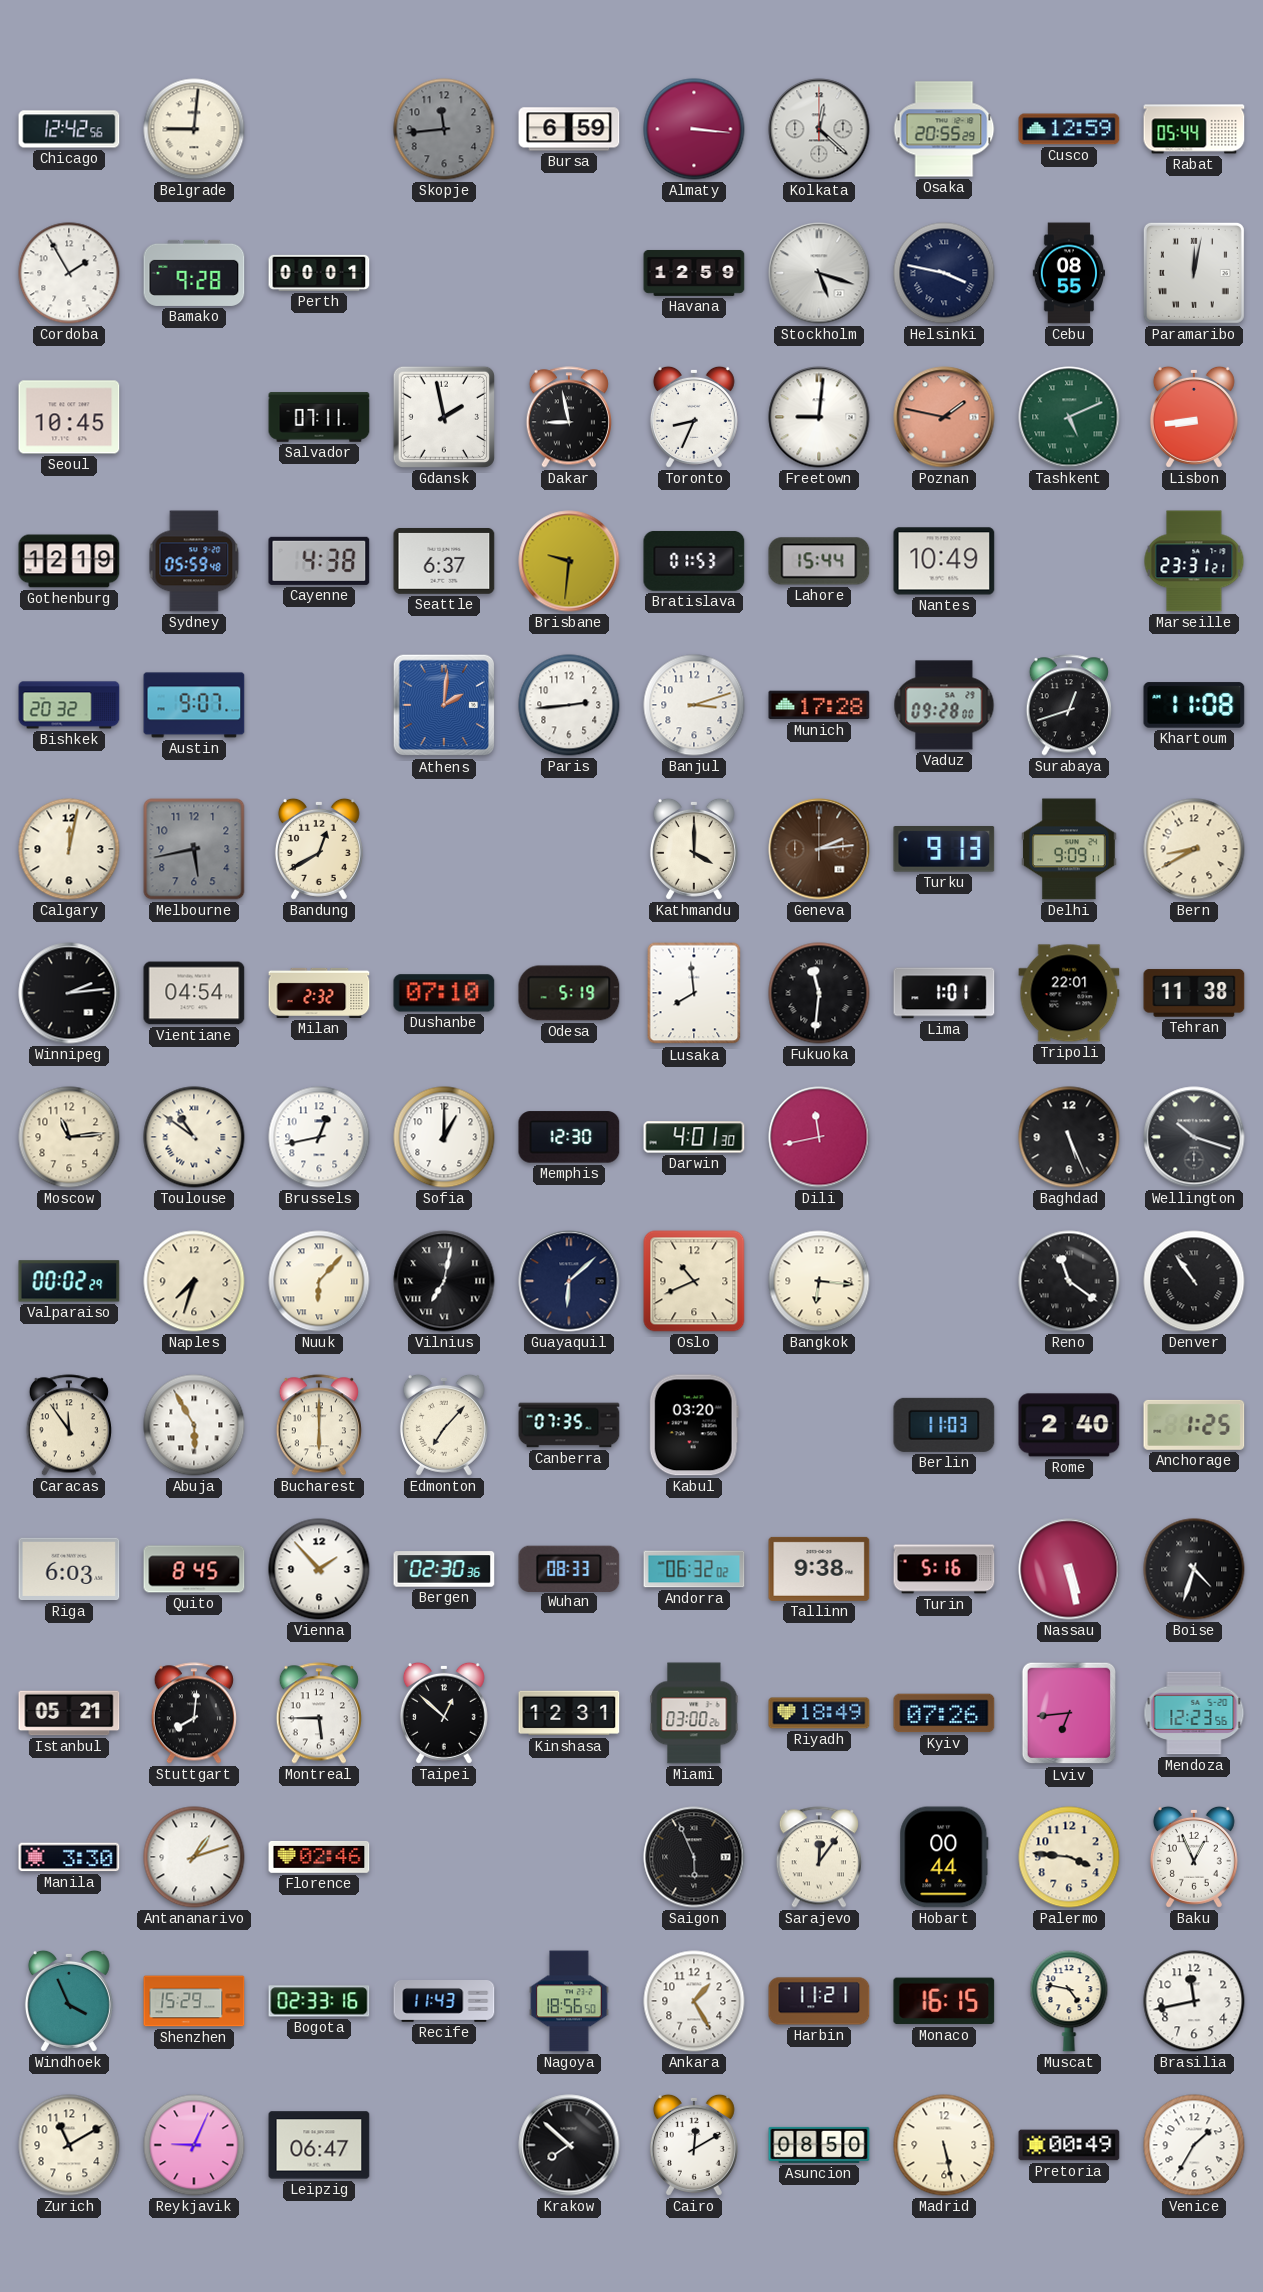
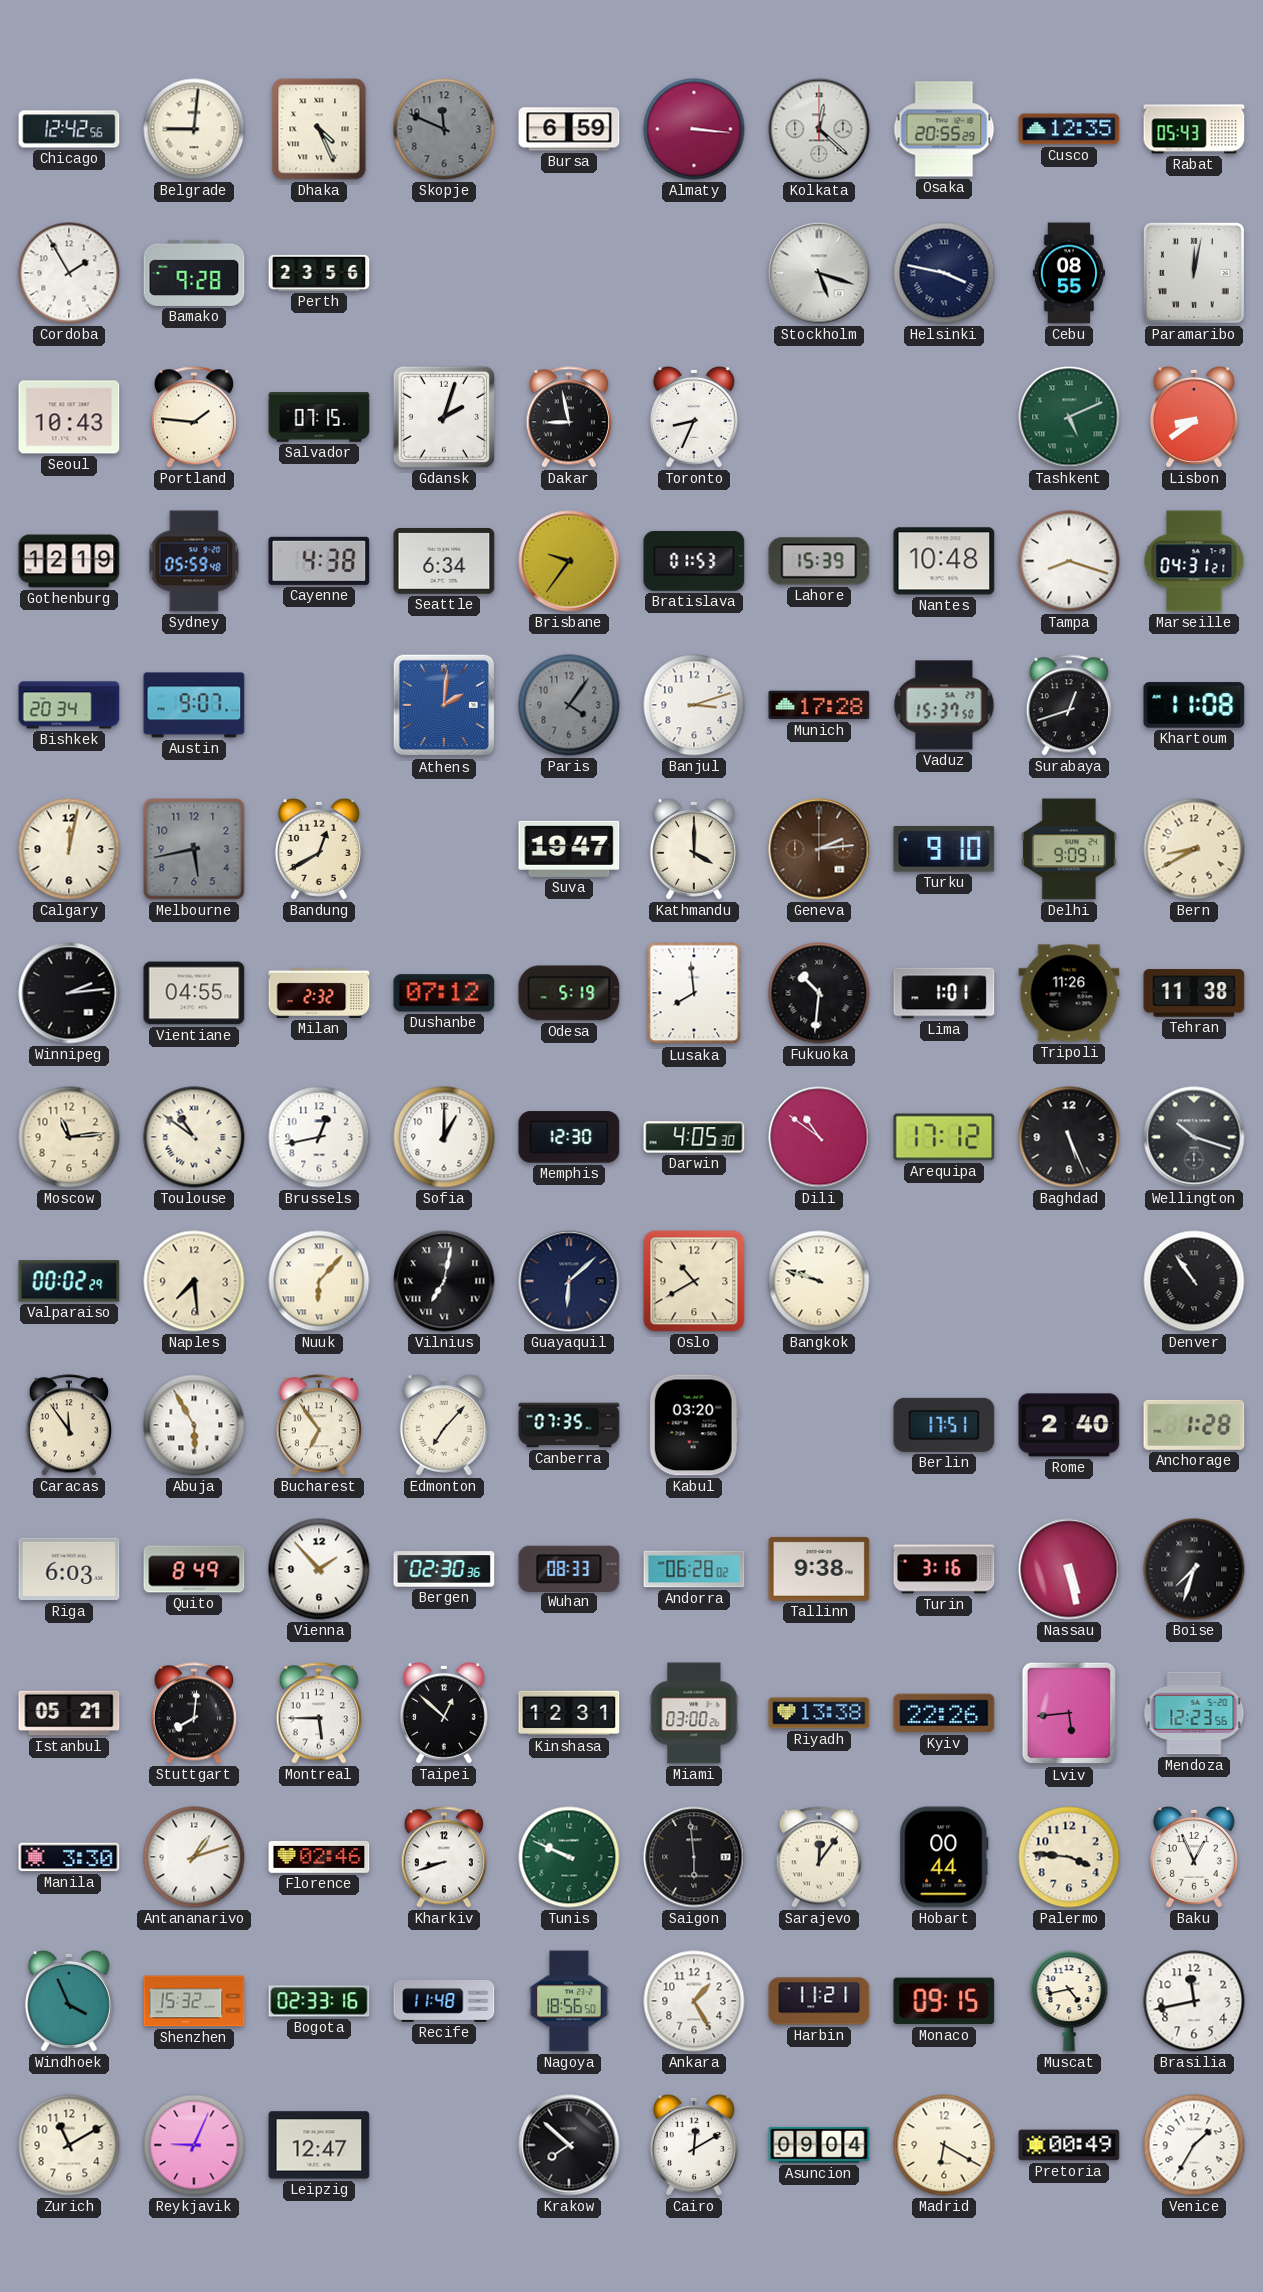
Dhaka: none -> 4:26
Skopje: 11:44 -> 11:49
Cusco: 12:59 -> 12:35
Rabat: 05:44 -> 05:43
Perth: 00:01 -> 23:56
Havana: 12:59 -> none
Seoul: 10:45 -> 10:43
Portland: none -> 1:46
Salvador: 07:11 -> 07:15
Gdansk: 1:58 -> 2:03
Freetown: 9:01 -> none
Poznan: 1:47 -> none
Lisbon: 8:44 -> 8:39
Seattle: 6:37 -> 6:34
Brisbane: 9:31 -> 9:36
Lahore: 15:44 -> 15:39
Nantes: 10:49 -> 10:48
Tampa: none -> 8:18
Marseille: 23:31 -> 04:31
Bishkek: 20:32 -> 20:34
Paris: 2:44 -> 4:06
Paris dial: white -> grey
Vaduz: 09:28 -> 15:37
Suva: none -> 19:47
Turku: 9:13 -> 9:10
Vientiane: 04:54 -> 04:55
Dushanbe: 07:10 -> 07:12
Fukuoka: 11:31 -> 10:31
Tripoli: 22:01 -> 11:26
Darwin: 4:01 -> 4:05
Dili: 11:43 -> 10:51
Arequipa: none -> 17:12
Naples: 7:33 -> 7:29
Oslo: 10:41 -> 10:40
Bangkok: 6:16 -> 9:48
Reno: 11:21 -> none
Bucharest: 6:00 -> 6:54
Berlin: 11:03 -> 17:51
Anchorage: 1:25 -> 1:28
Quito: 8:45 -> 8:49
Andorra: 06:32 -> 06:28
Turin: 5:16 -> 3:16
Boise: 4:33 -> 7:33
Riyadh: 18:49 -> 13:38
Kyiv: 07:26 -> 22:26
Lviv: 6:44 -> 5:44
Kharkiv: none -> 8:42
Tunis: none -> 9:49
Saigon: 5:56 -> 5:59
Shenzhen: 15:29 -> 15:32
Recife: 11:43 -> 11:48
Monaco: 16:15 -> 09:15
Muscat: 4:47 -> 4:43
Leipzig: 06:47 -> 12:47
Asuncion: 08:50 -> 09:04
Madrid: 5:28 -> 6:20
